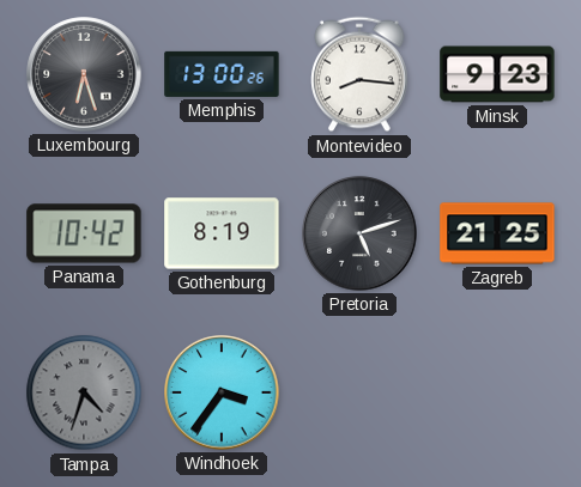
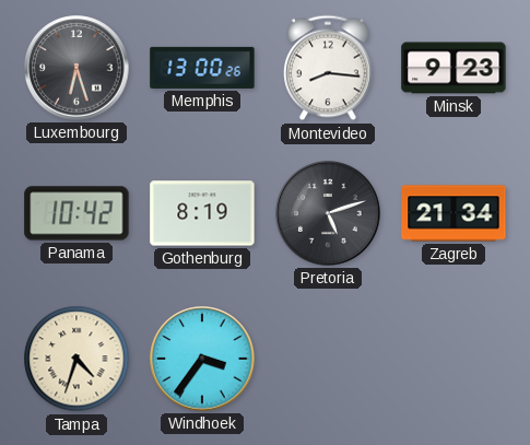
Zagreb: 21:25 -> 21:34
Tampa dial: grey -> cream
